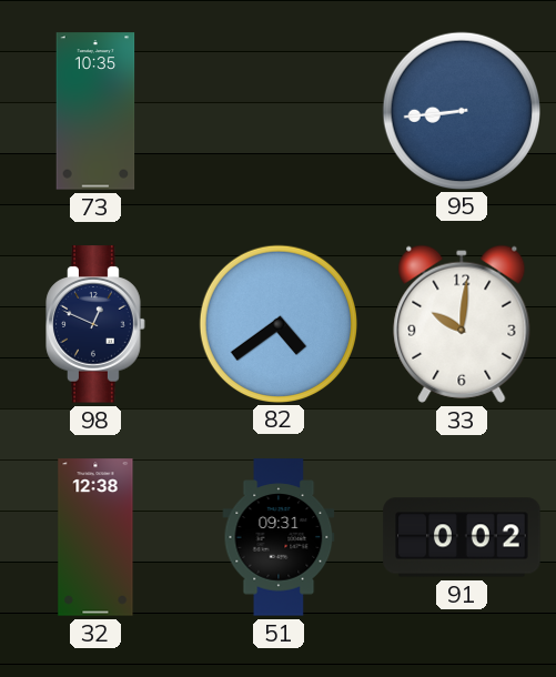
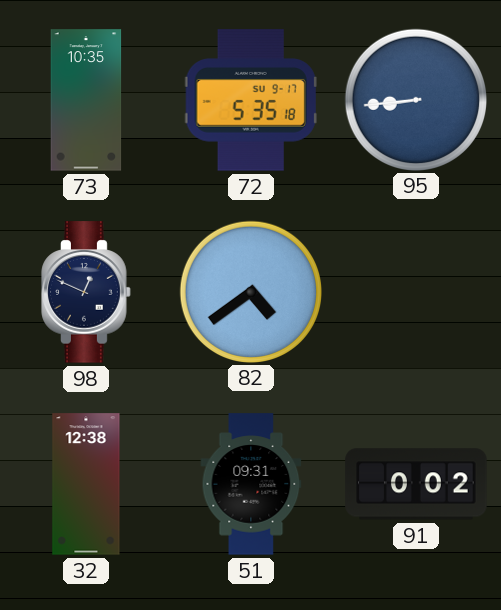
72: none -> 5:35
33: 10:01 -> none
